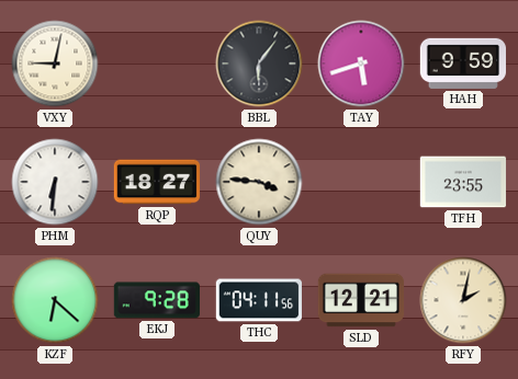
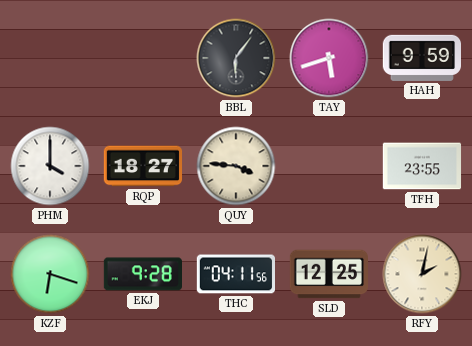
VXY: 9:02 -> none
PHM: 6:31 -> 4:00
KZF: 6:22 -> 6:18
SLD: 12:21 -> 12:25
